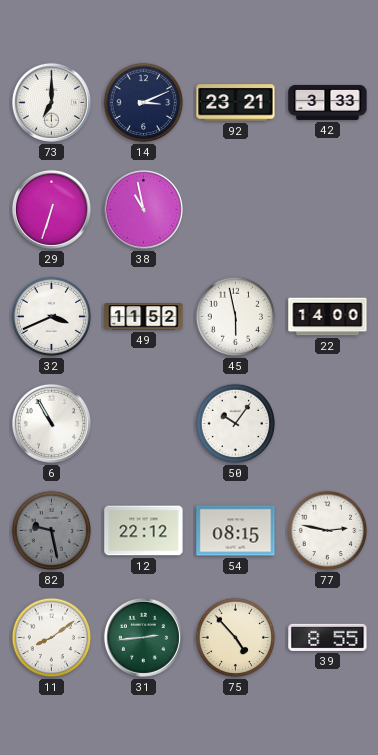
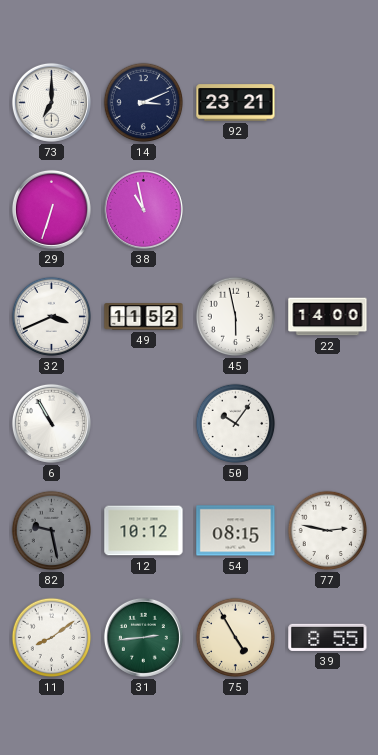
42: 3:33 -> none
12: 22:12 -> 10:12
75: 4:53 -> 4:55
